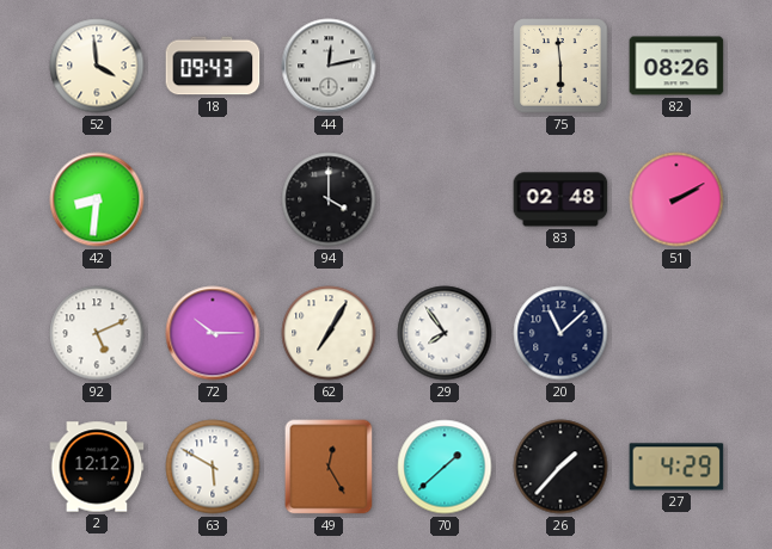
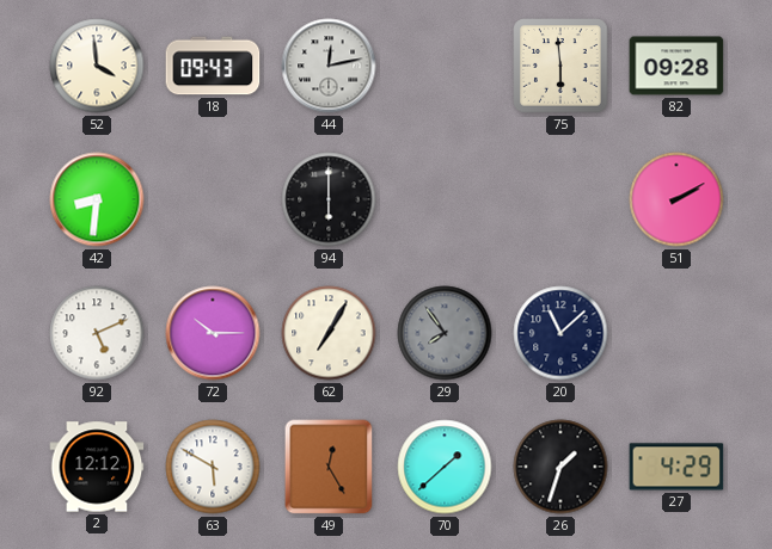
82: 08:26 -> 09:28
94: 4:00 -> 6:00
83: 02:48 -> none
29 dial: white -> grey
26: 1:37 -> 1:33
